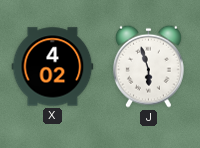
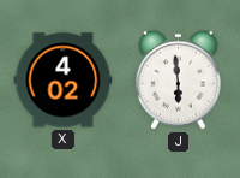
J: 5:57 -> 5:59
